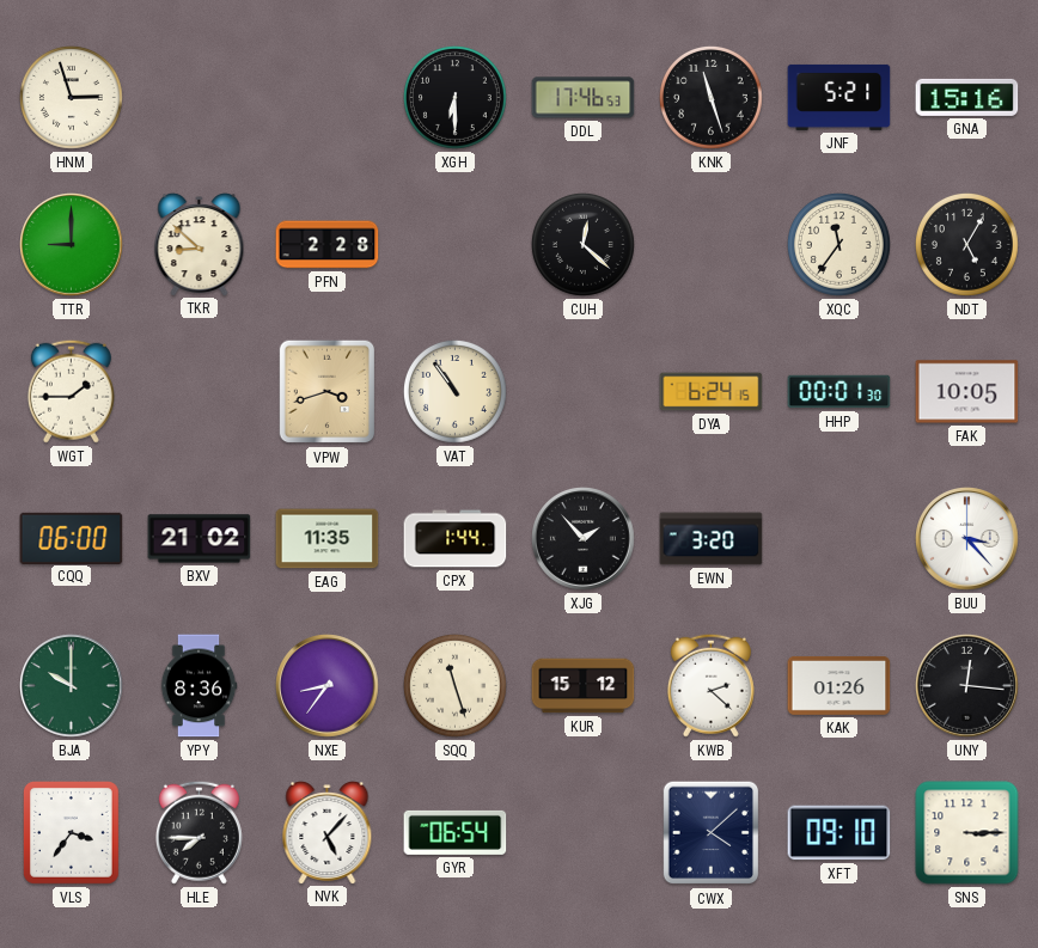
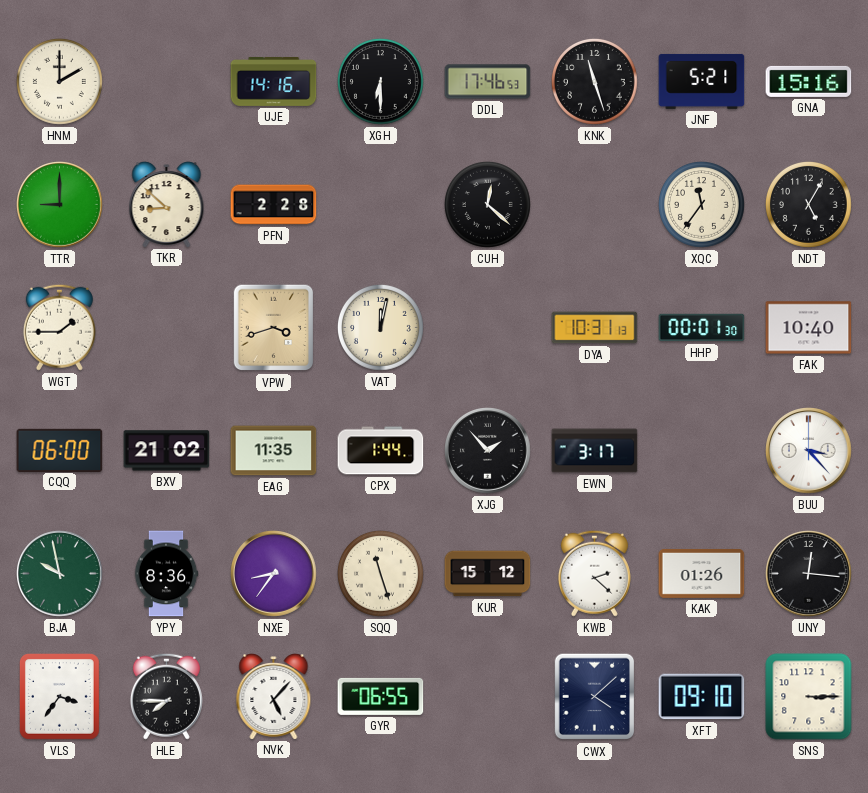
HNM: 2:57 -> 2:00
UJE: none -> 14:16
VAT: 10:54 -> 12:02
DYA: 6:24 -> 10:31
FAK: 10:05 -> 10:40
EWN: 3:20 -> 3:17
BJA: 10:00 -> 9:58
GYR: 06:54 -> 06:55
